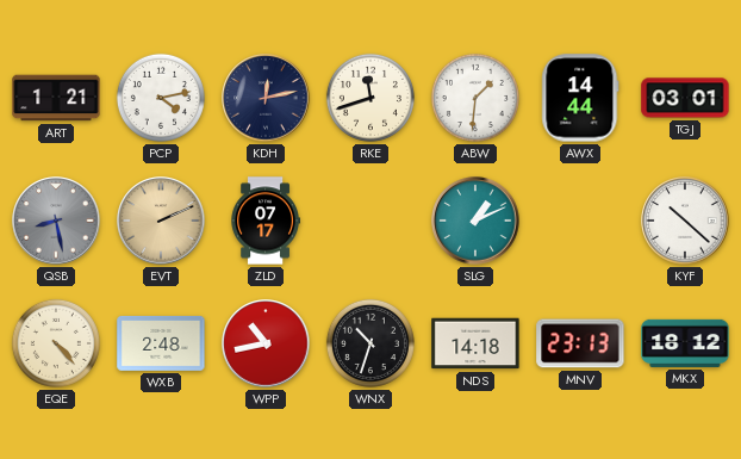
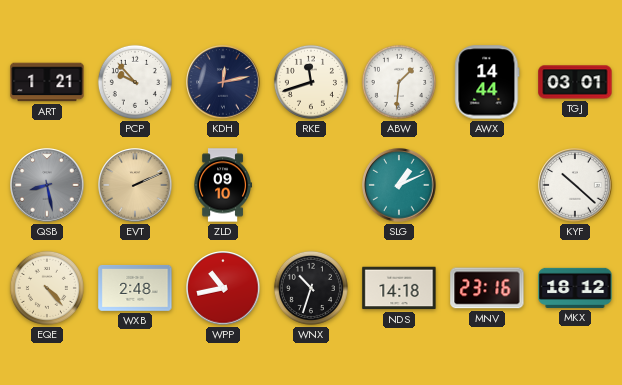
PCP: 4:13 -> 9:53
ZLD: 07:17 -> 09:10
MNV: 23:13 -> 23:16
